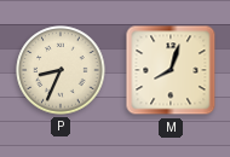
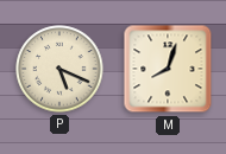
P: 8:34 -> 5:19
